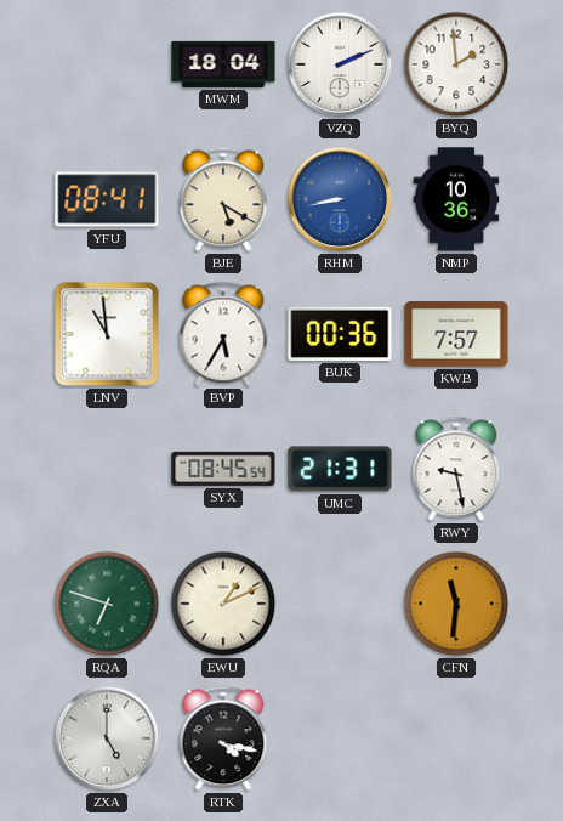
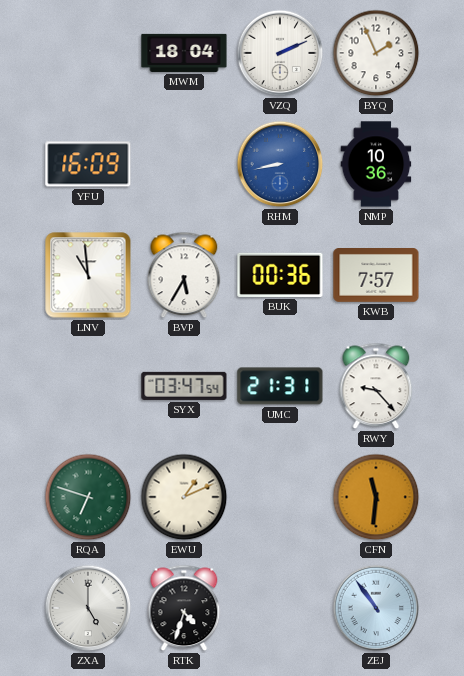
BYQ: 1:59 -> 1:56
YFU: 08:41 -> 16:09
BJE: 5:20 -> none
SYX: 08:45 -> 03:47
RWY: 9:28 -> 9:23
RTK: 4:17 -> 4:33
ZEJ: none -> 10:54
